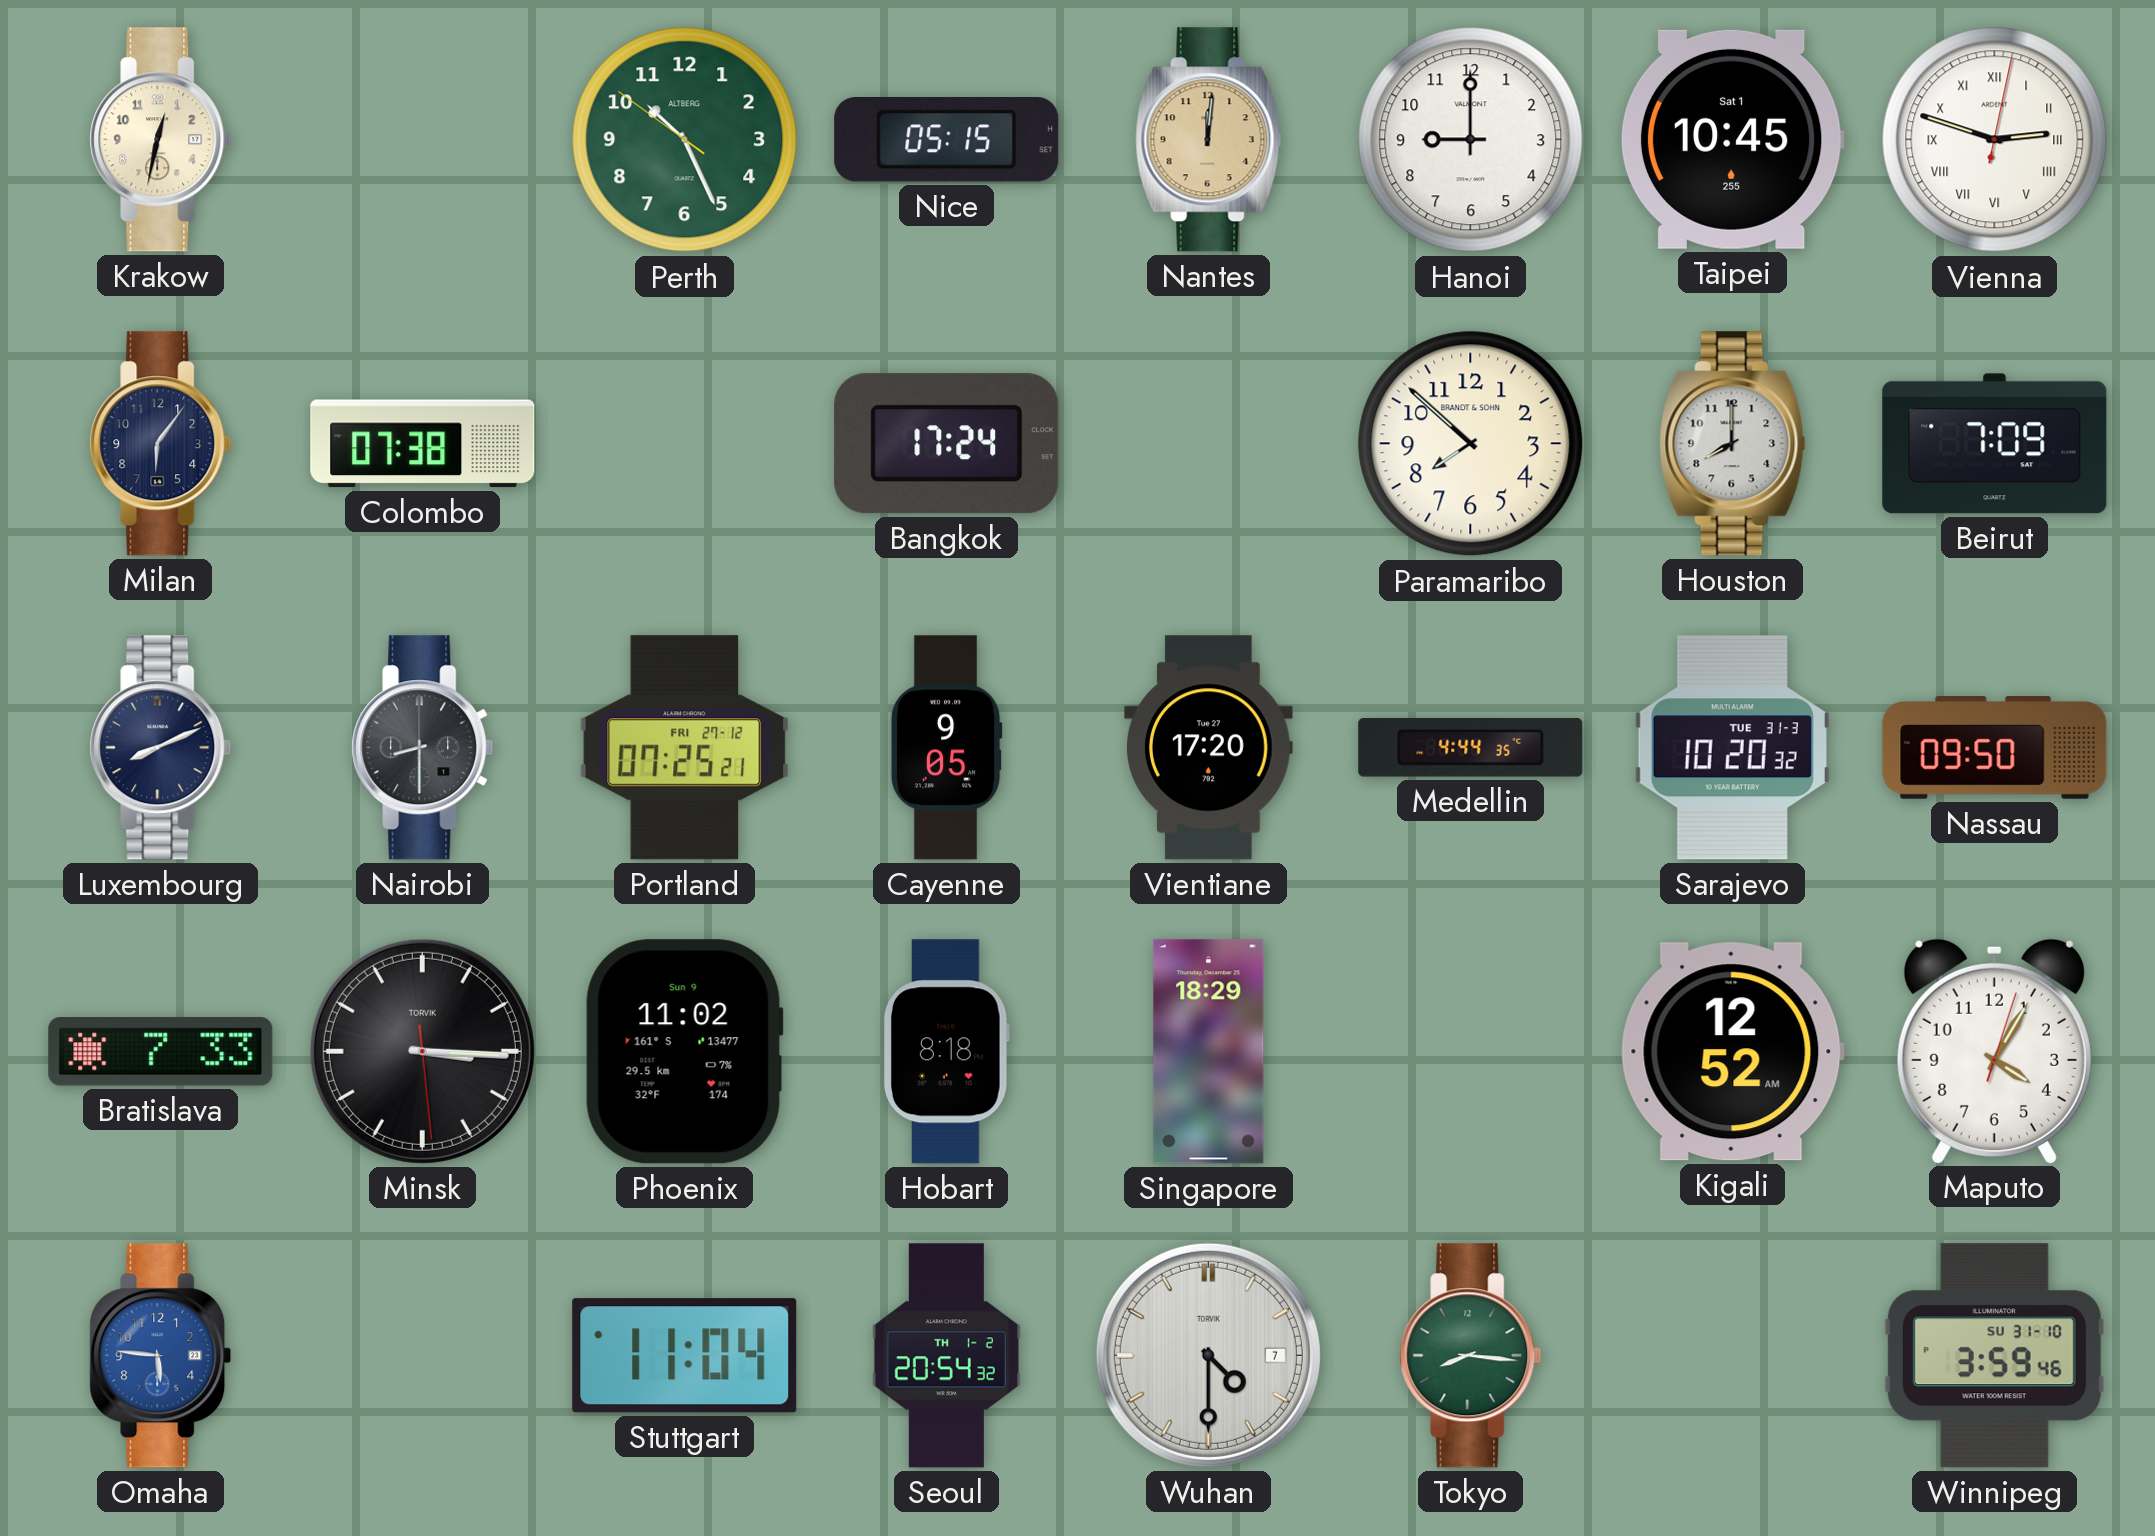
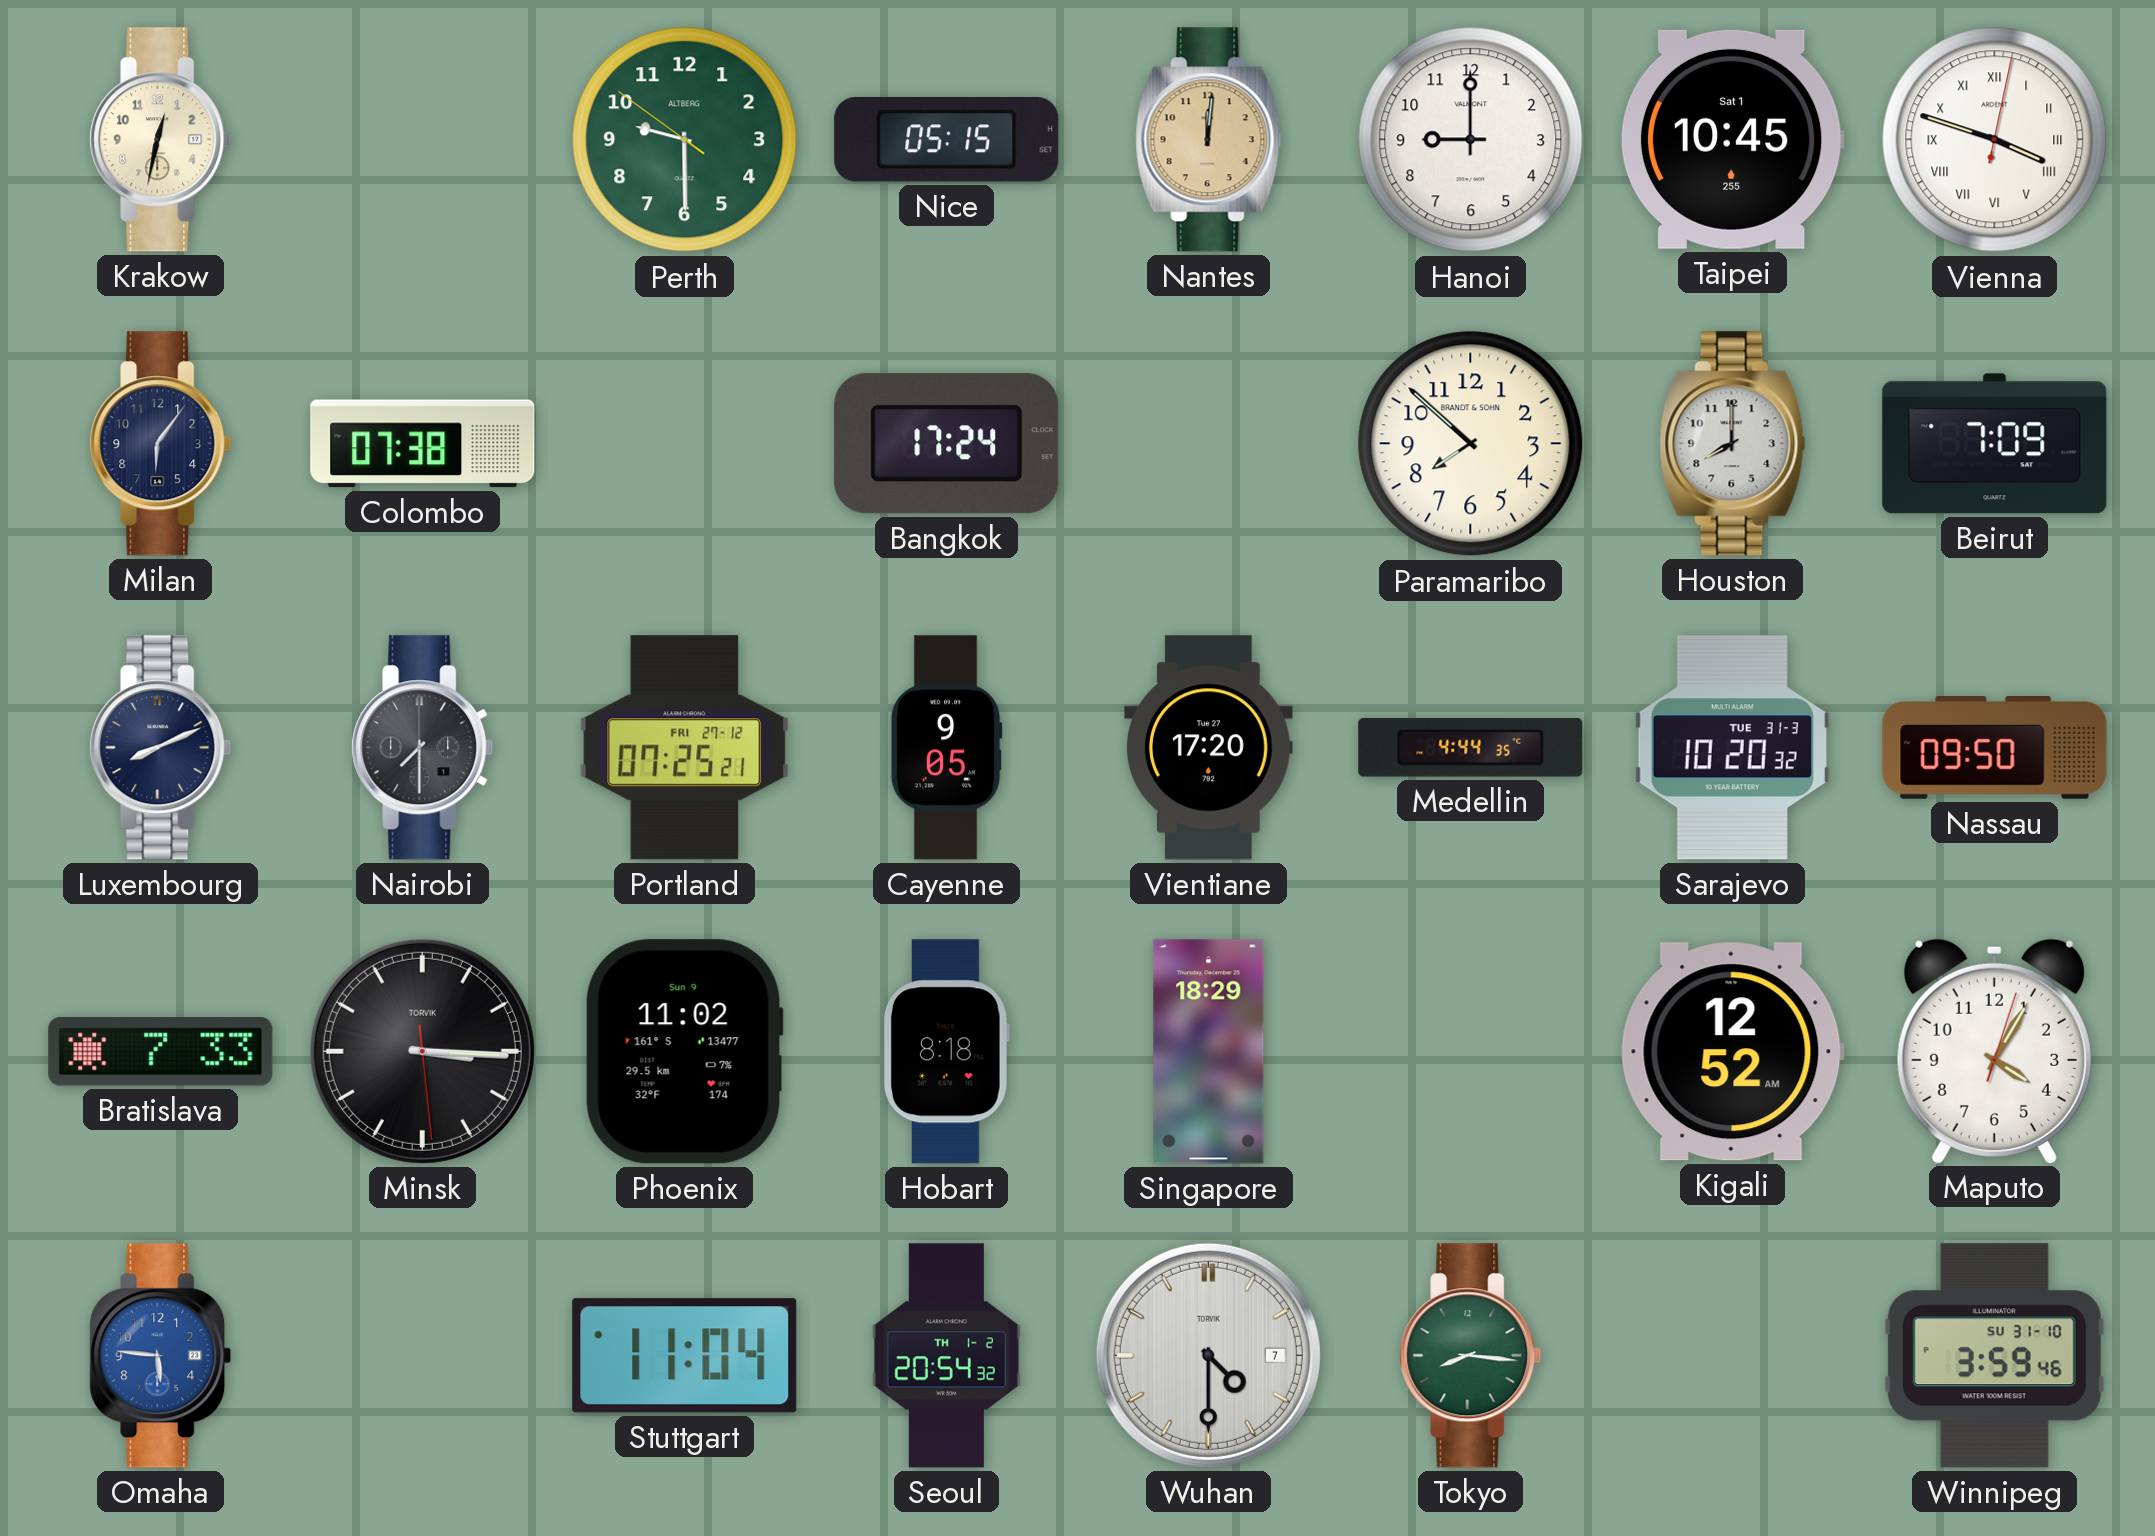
Perth: 10:25 -> 9:29
Vienna: 2:48 -> 3:48
Nairobi: 8:30 -> 7:30
